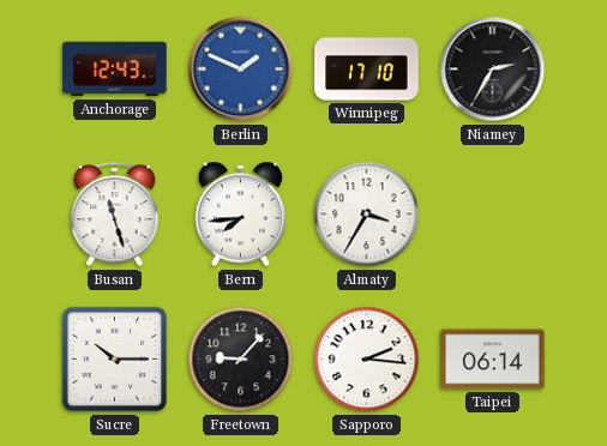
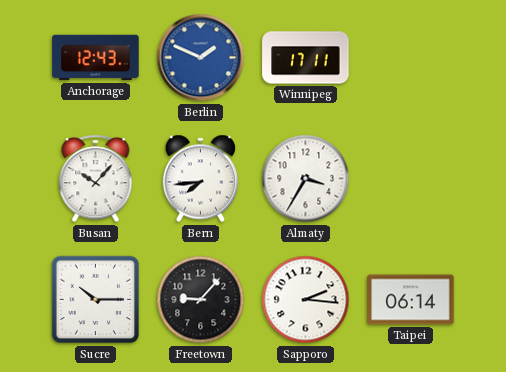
Winnipeg: 17:10 -> 17:11
Niamey: 2:35 -> none
Busan: 11:27 -> 10:07
